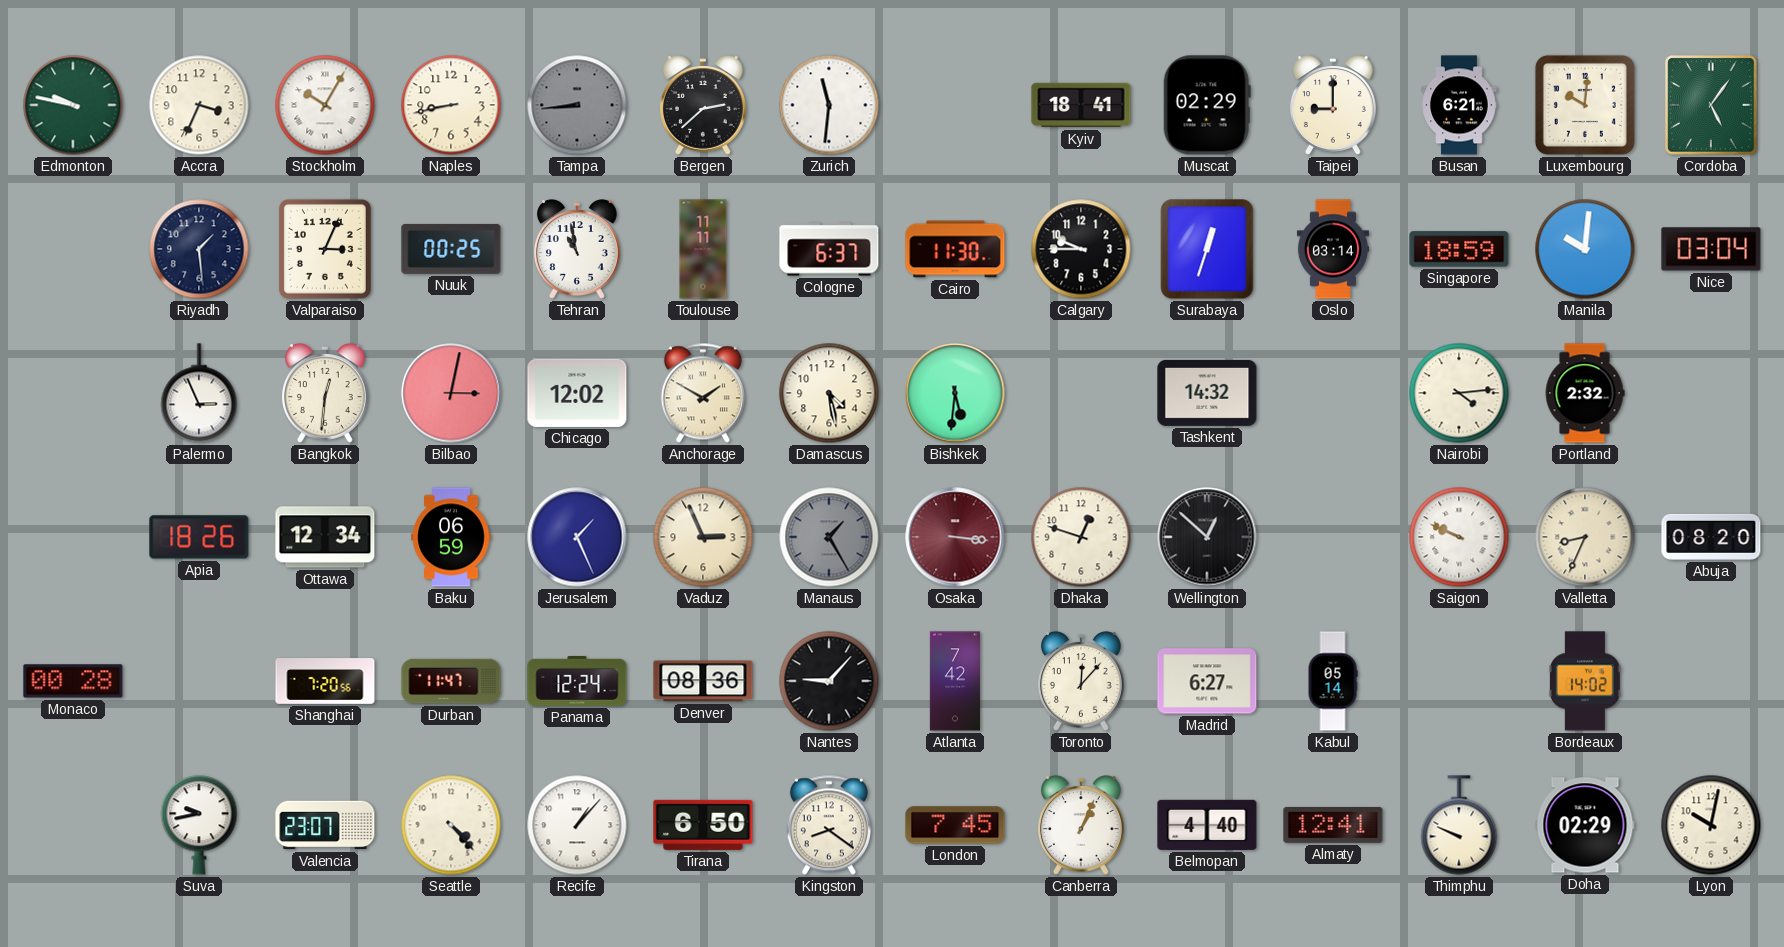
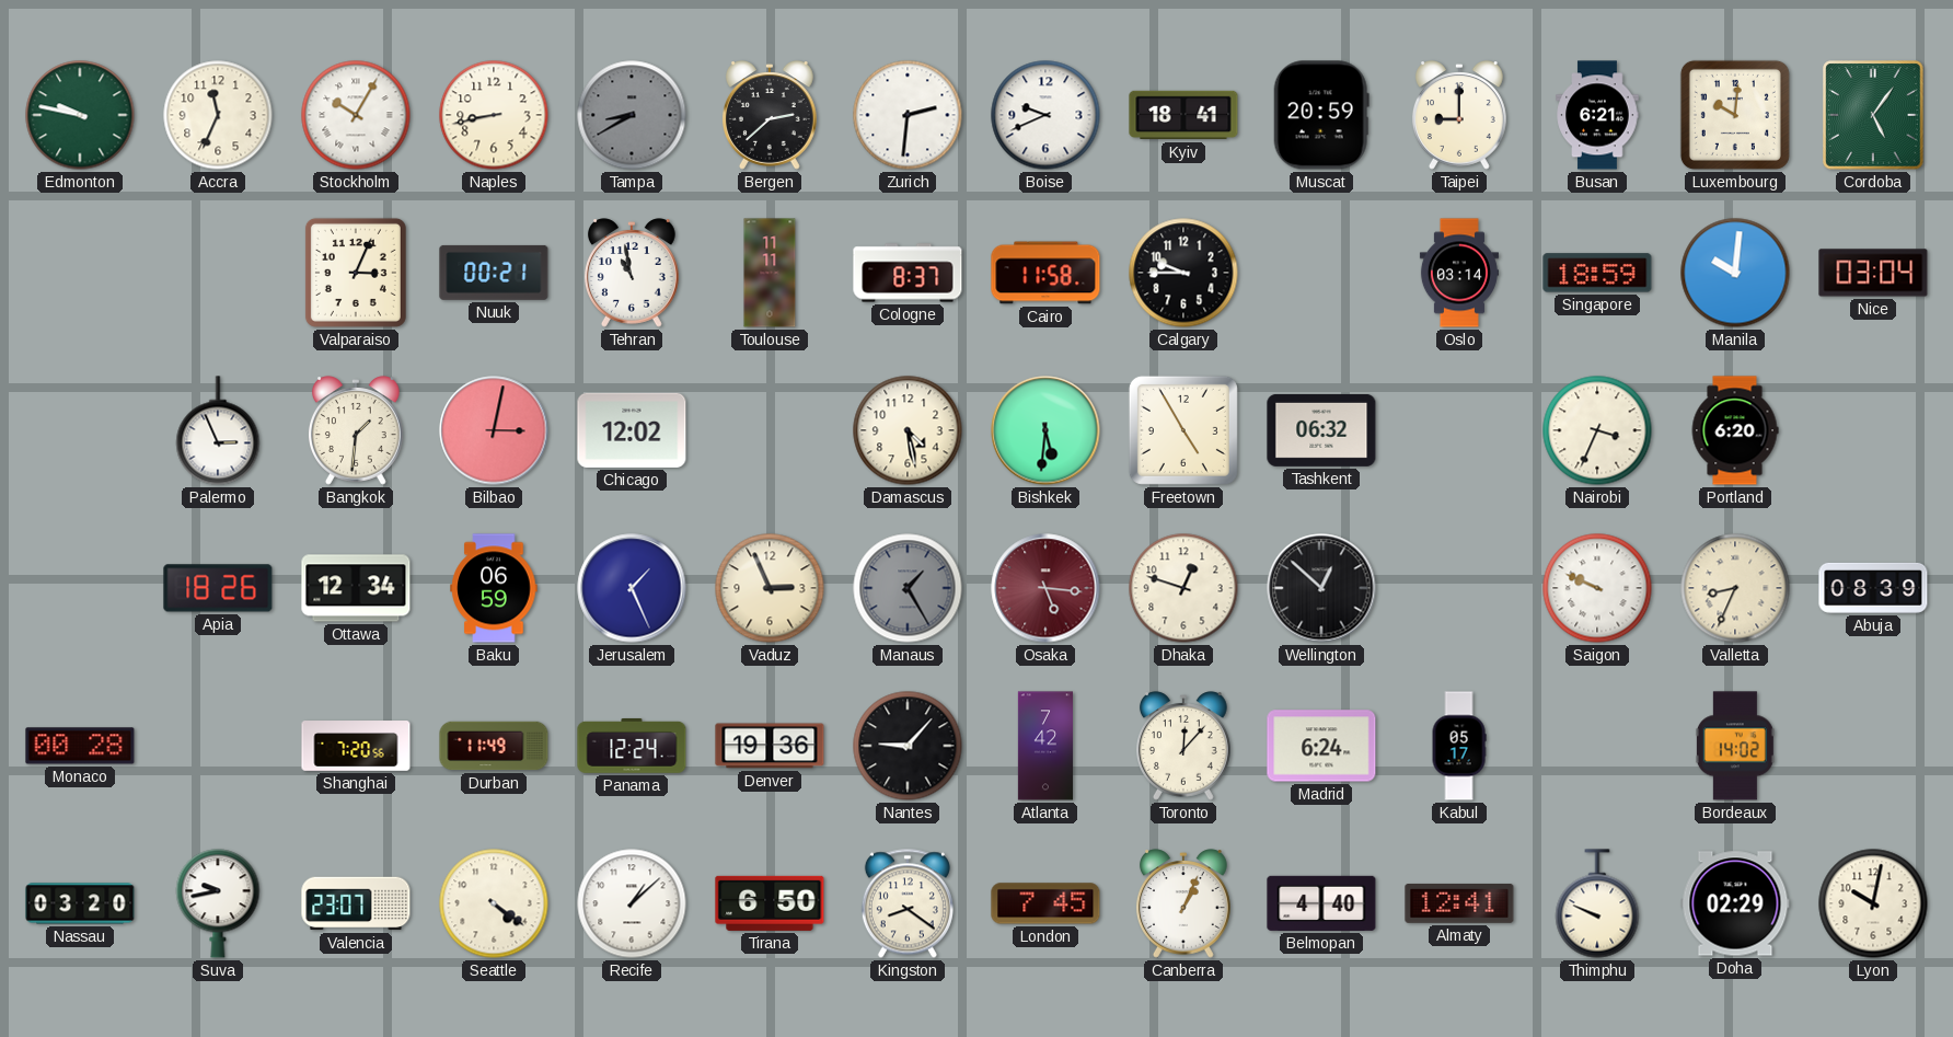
Accra: 3:34 -> 11:34
Tampa: 8:44 -> 8:40
Zurich: 11:31 -> 2:31
Boise: none -> 9:41
Muscat: 02:29 -> 20:59
Riyadh: 1:29 -> none
Nuuk: 00:25 -> 00:21
Cologne: 6:37 -> 8:37
Cairo: 11:30 -> 11:58
Surabaya: 12:33 -> none
Bangkok: 12:31 -> 1:31
Anchorage: 1:50 -> none
Freetown: none -> 4:55
Tashkent: 14:32 -> 06:32
Nairobi: 4:14 -> 3:34
Portland: 2:32 -> 6:20
Osaka: 3:16 -> 5:16
Abuja: 08:20 -> 08:39
Durban: 11:47 -> 11:49
Denver: 08:36 -> 19:36
Madrid: 6:27 -> 6:24
Kabul: 05:14 -> 05:17
Nassau: none -> 03:20
Seattle: 4:23 -> 4:21
Recife: 1:07 -> 1:08
